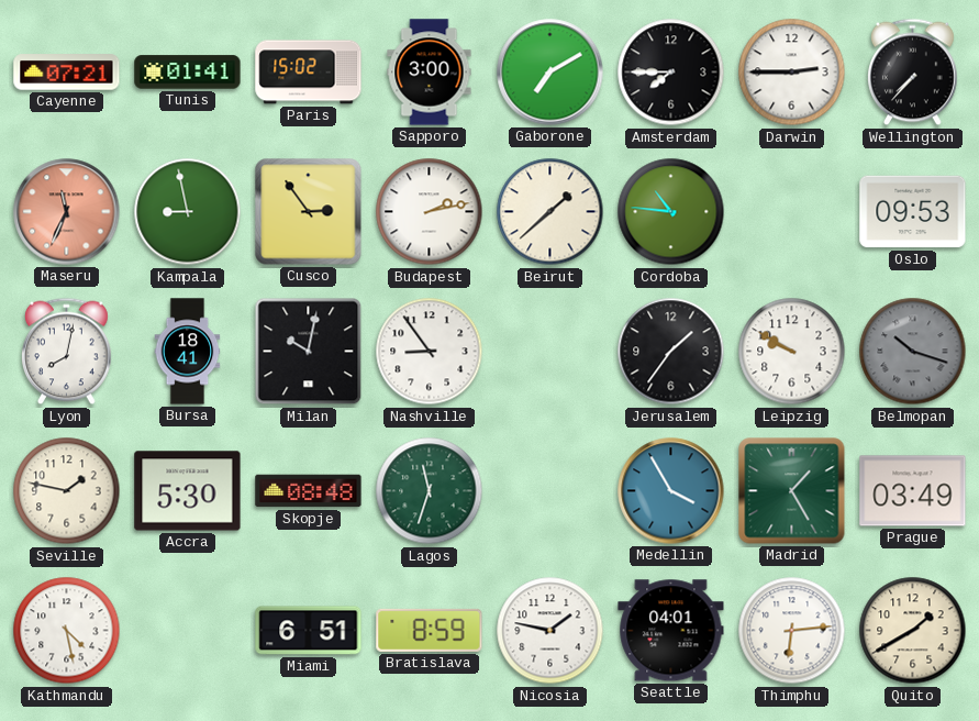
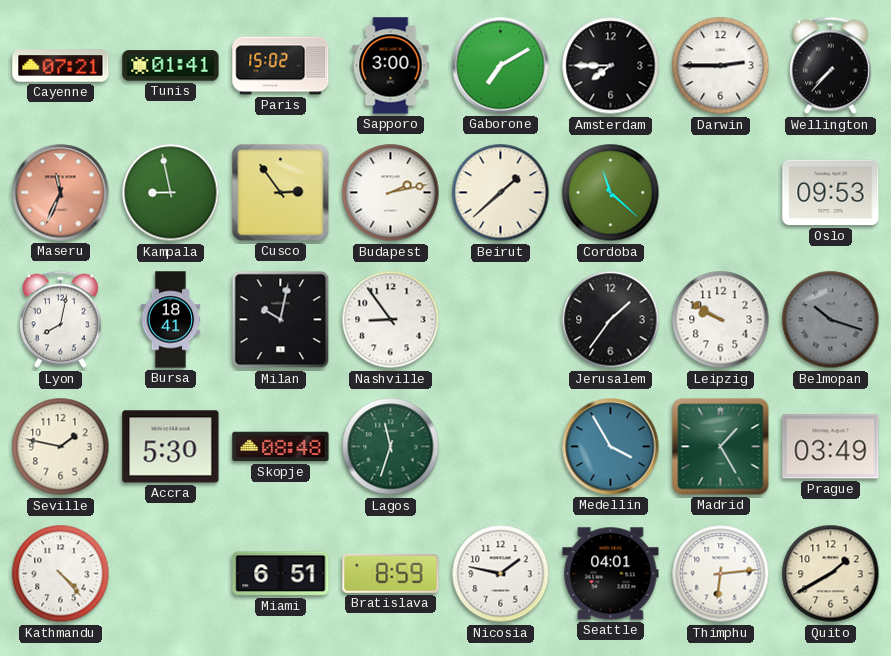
Cordoba: 10:46 -> 11:22
Kathmandu: 4:28 -> 4:23
